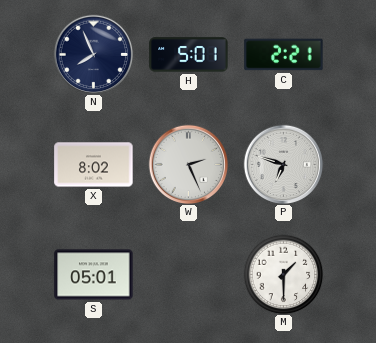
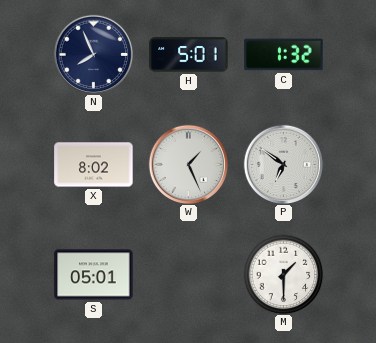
C: 2:21 -> 1:32
W: 2:26 -> 1:26
P: 6:48 -> 6:51
